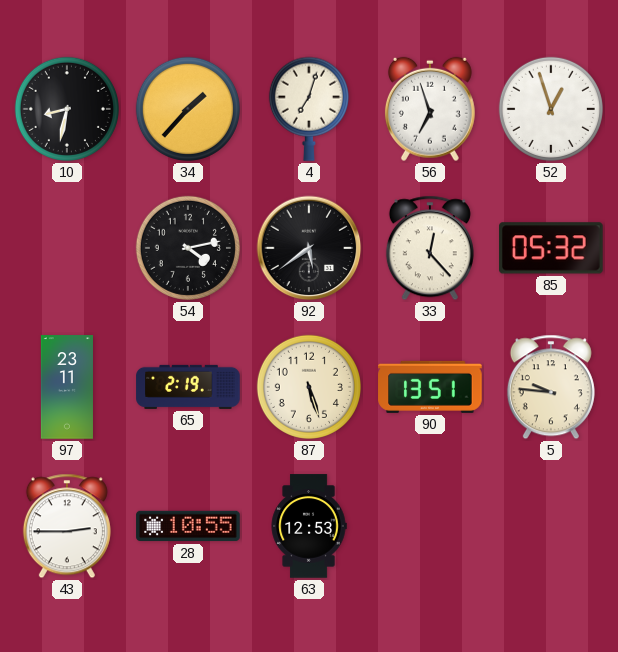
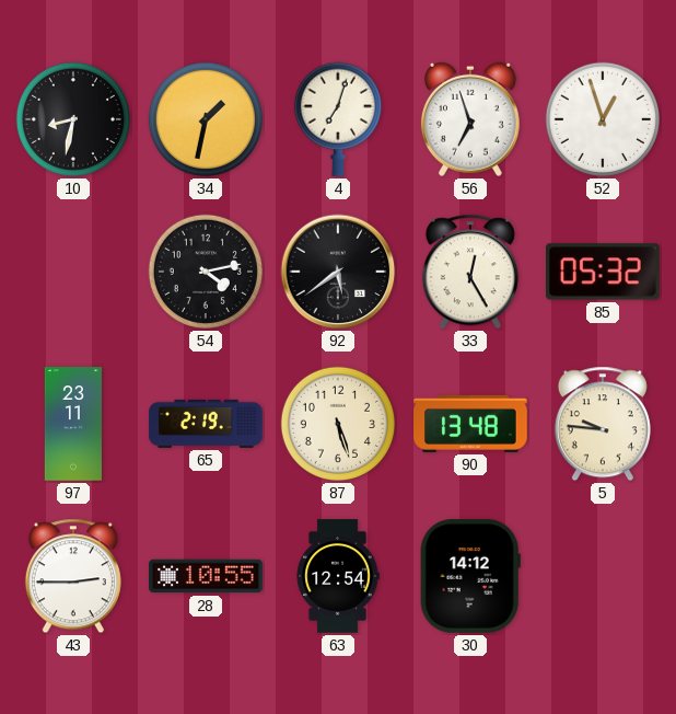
34: 1:37 -> 1:32
33: 12:23 -> 12:25
90: 13:51 -> 13:48
63: 12:53 -> 12:54
30: none -> 14:12
